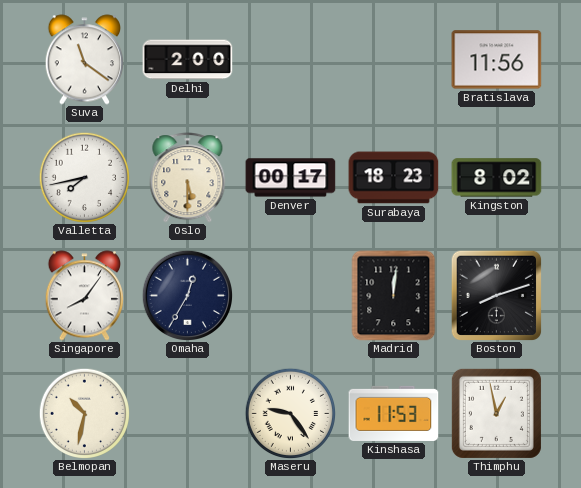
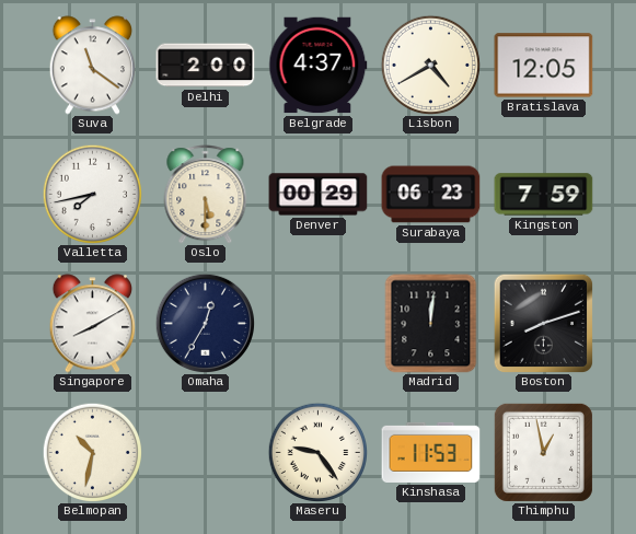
Belgrade: none -> 4:37
Lisbon: none -> 4:40
Bratislava: 11:56 -> 12:05
Denver: 00:17 -> 00:29
Surabaya: 18:23 -> 06:23
Kingston: 8:02 -> 7:59
Singapore: 8:06 -> 8:10
